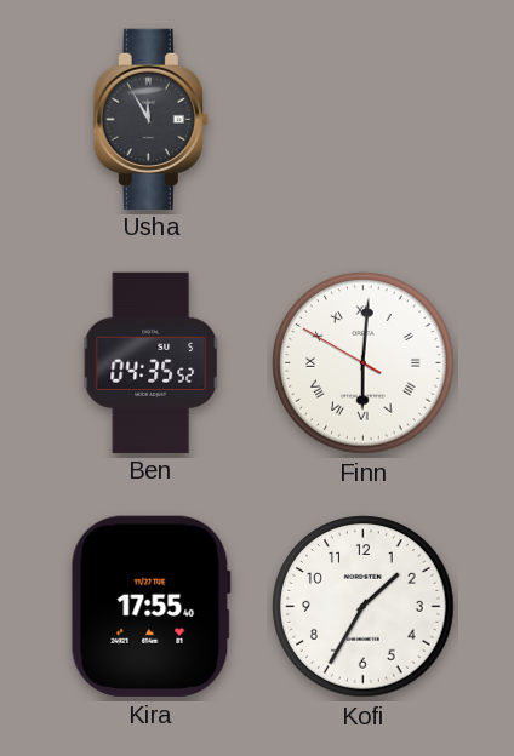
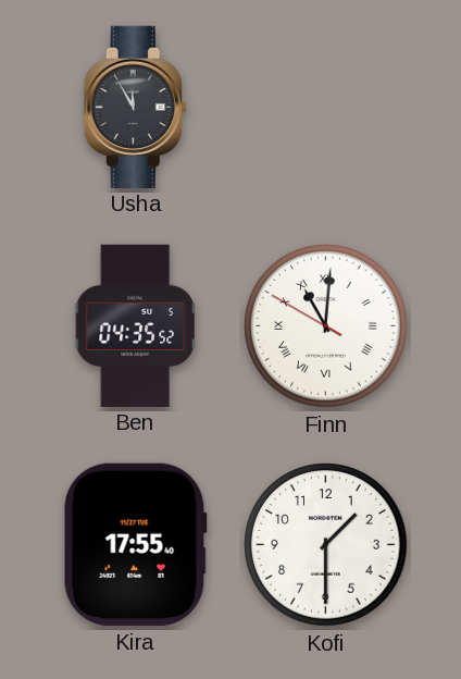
Finn: 6:00 -> 11:00
Kofi: 1:35 -> 1:30
